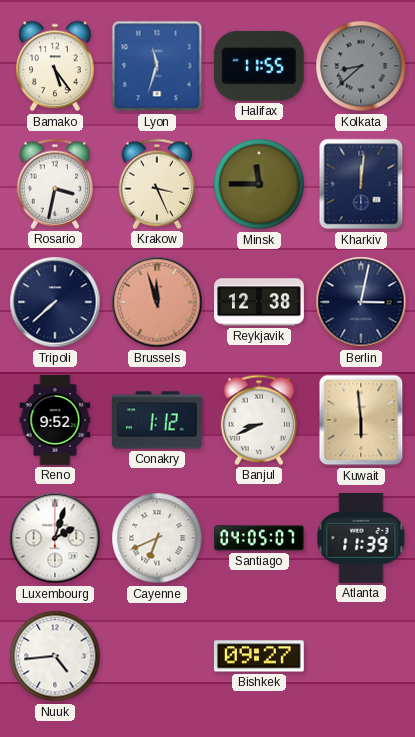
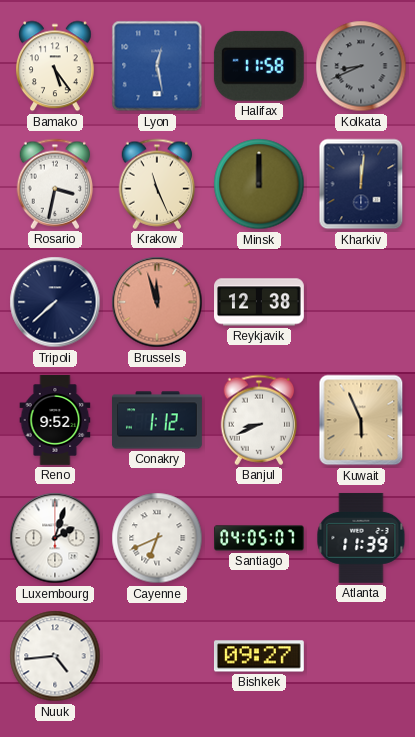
Lyon: 11:33 -> 12:28
Halifax: 11:55 -> 11:58
Kolkata: 8:38 -> 8:41
Krakow: 3:26 -> 11:26
Minsk: 11:45 -> 12:00
Berlin: 3:02 -> none
Kuwait: 5:59 -> 5:56
